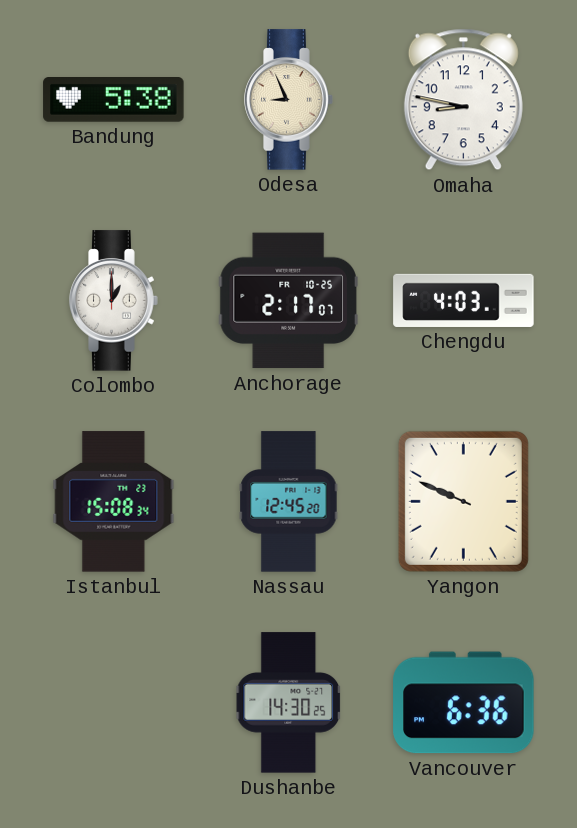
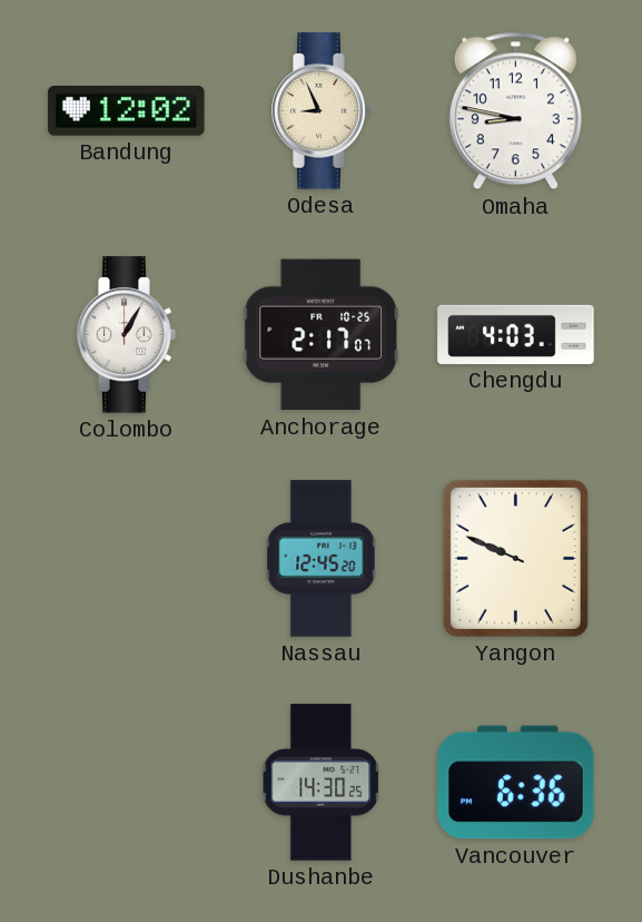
Bandung: 5:38 -> 12:02
Colombo: 1:00 -> 1:05
Istanbul: 15:08 -> none
